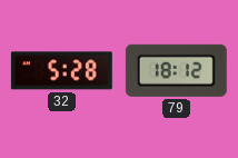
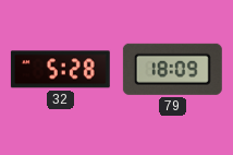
79: 18:12 -> 18:09
